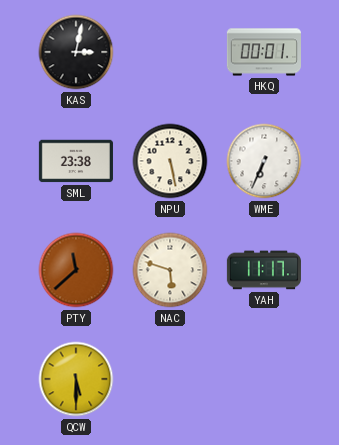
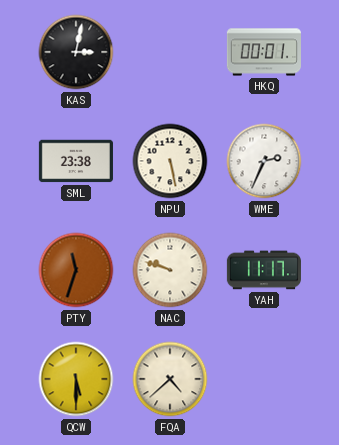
WME: 6:34 -> 2:34
PTY: 11:38 -> 11:33
NAC: 5:48 -> 9:48
FQA: none -> 4:38
